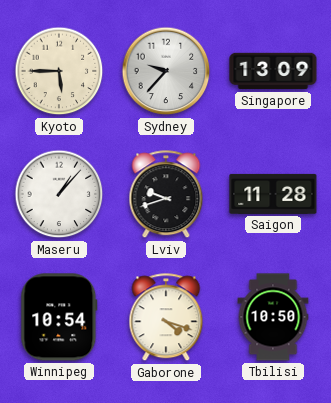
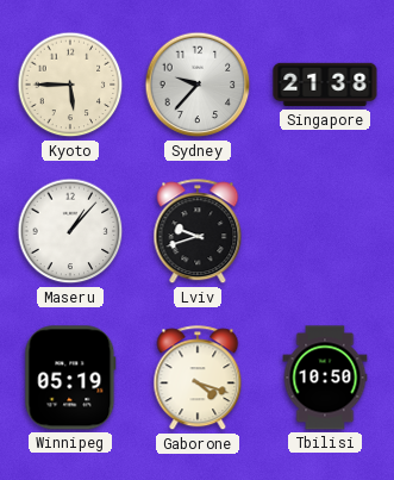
Singapore: 13:09 -> 21:38
Saigon: 11:28 -> none
Winnipeg: 10:54 -> 05:19
